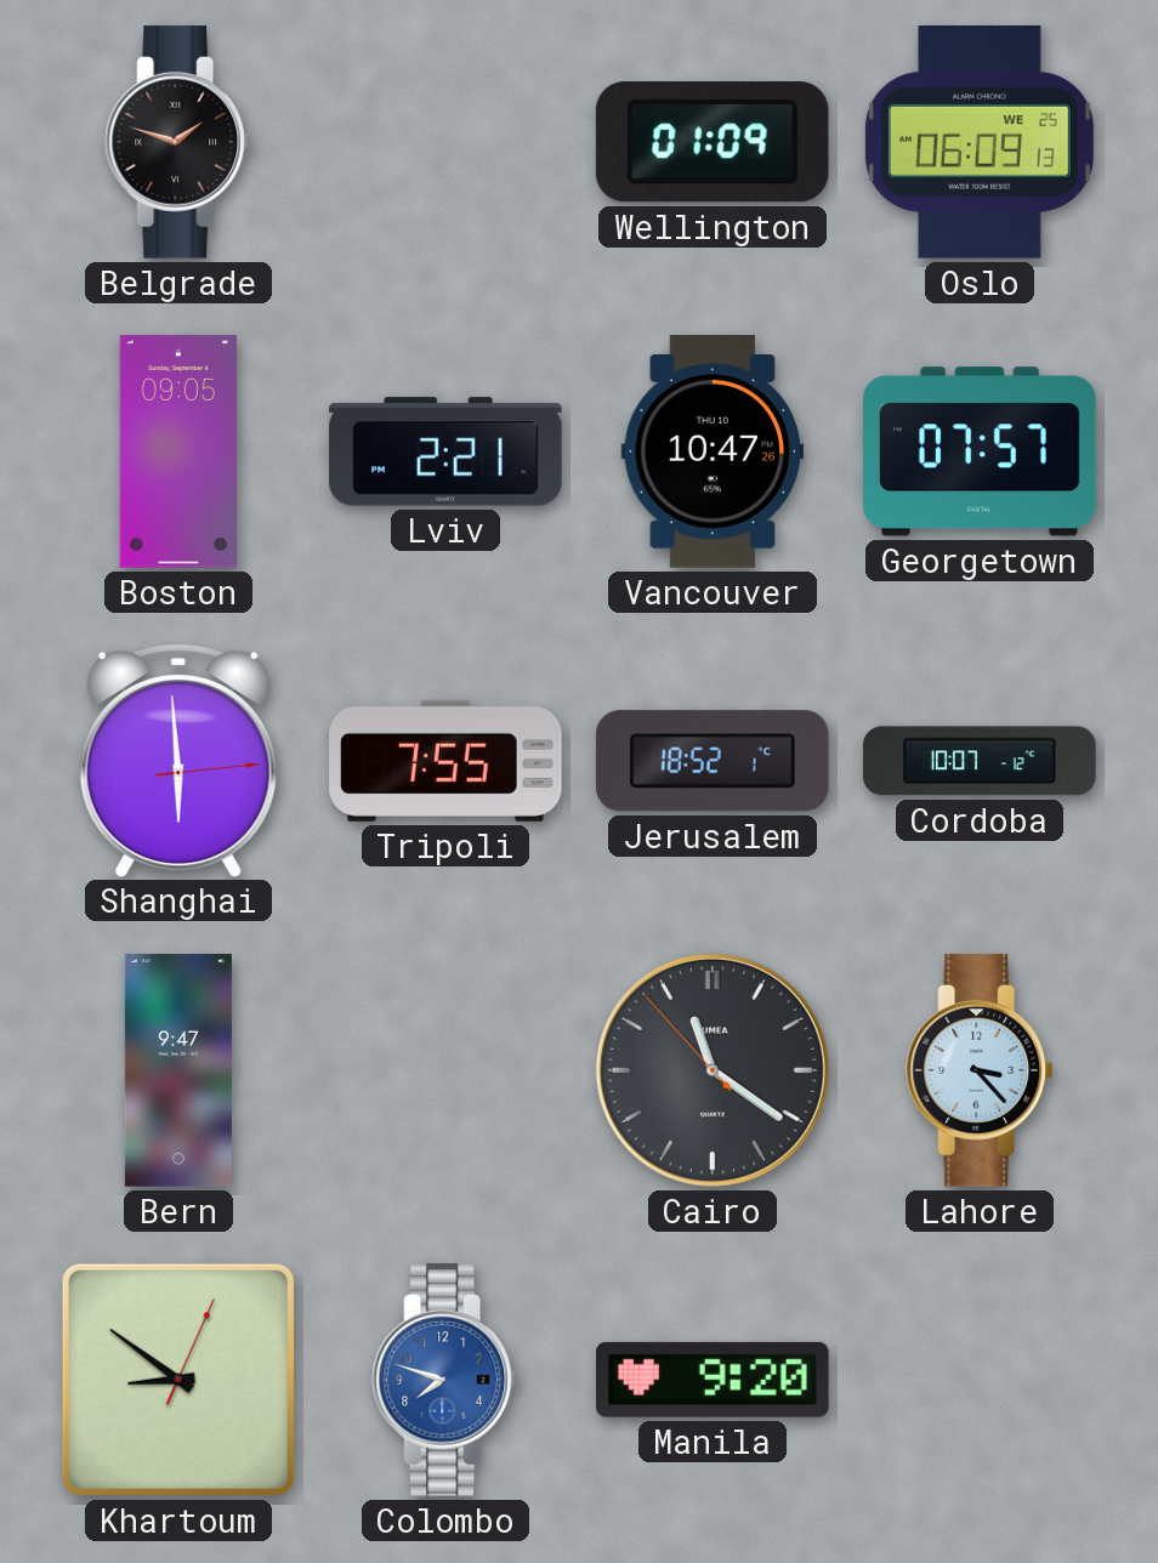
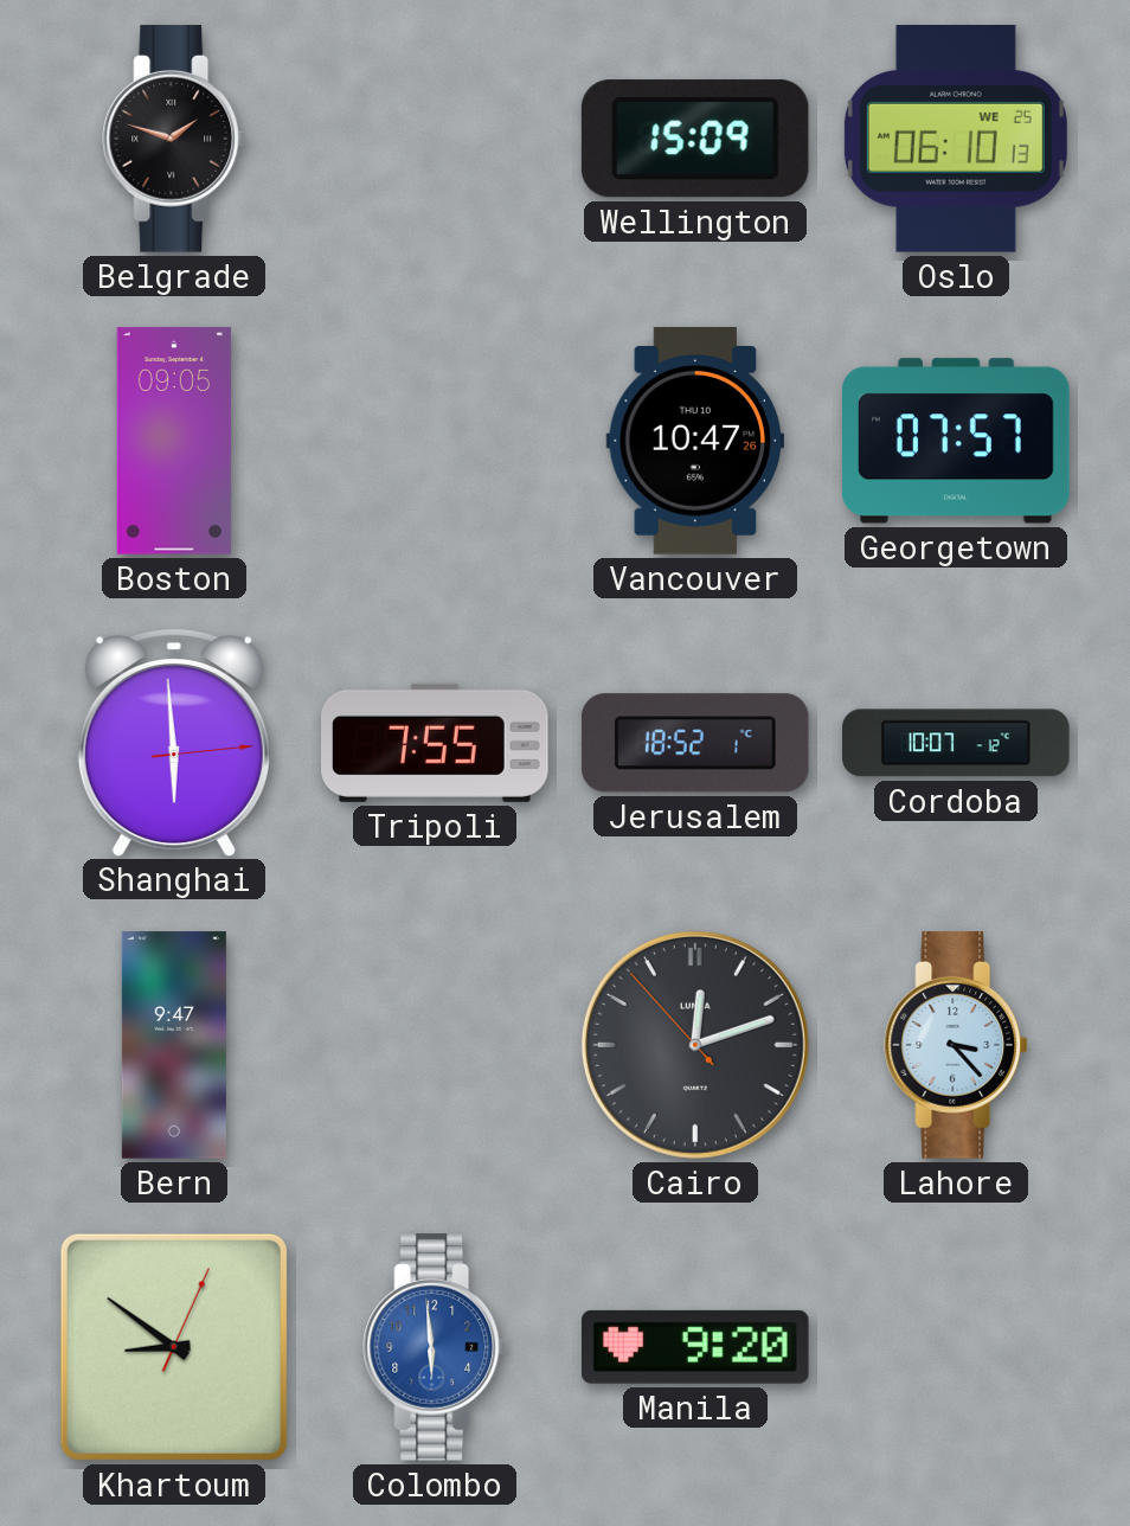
Wellington: 01:09 -> 15:09
Oslo: 06:09 -> 06:10
Lviv: 2:21 -> none
Cairo: 11:20 -> 12:11
Colombo: 7:48 -> 5:59
